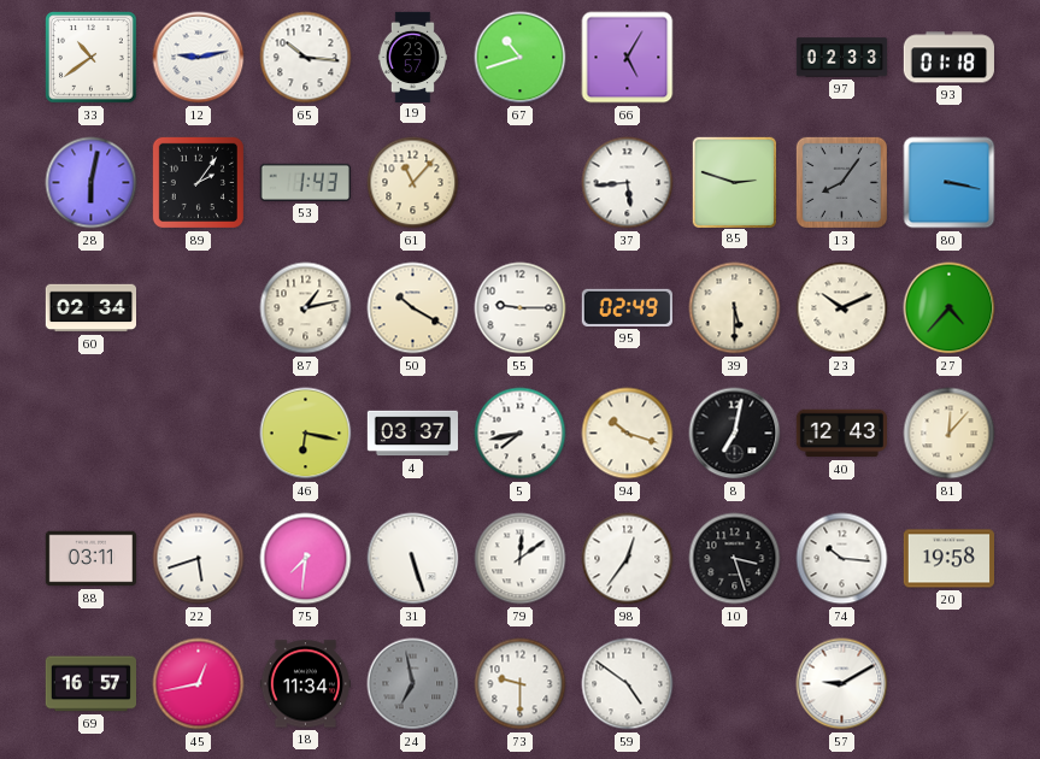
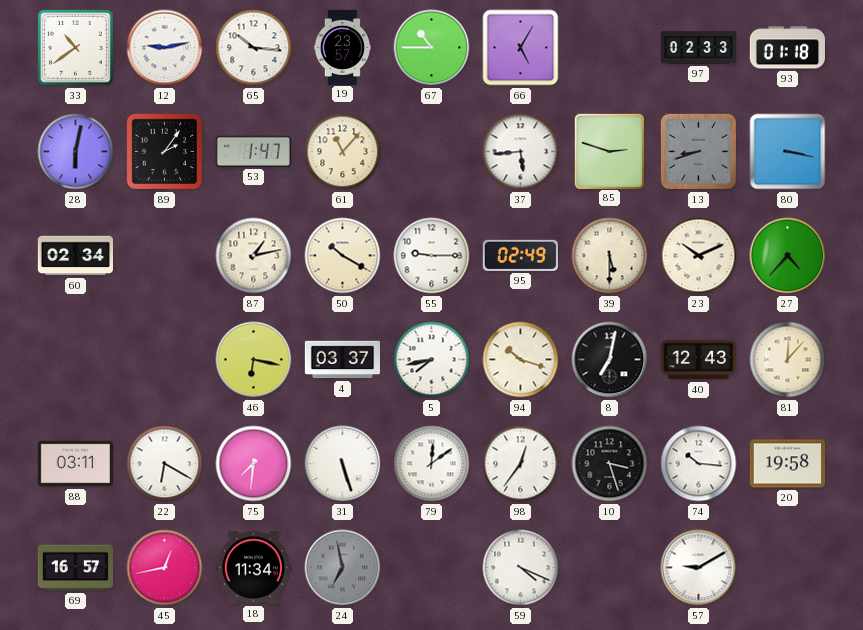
67: 10:42 -> 10:45
53: 1:43 -> 1:47
13: 8:06 -> 8:42
22: 5:42 -> 6:20
73: 9:30 -> none
59: 4:51 -> 4:19
